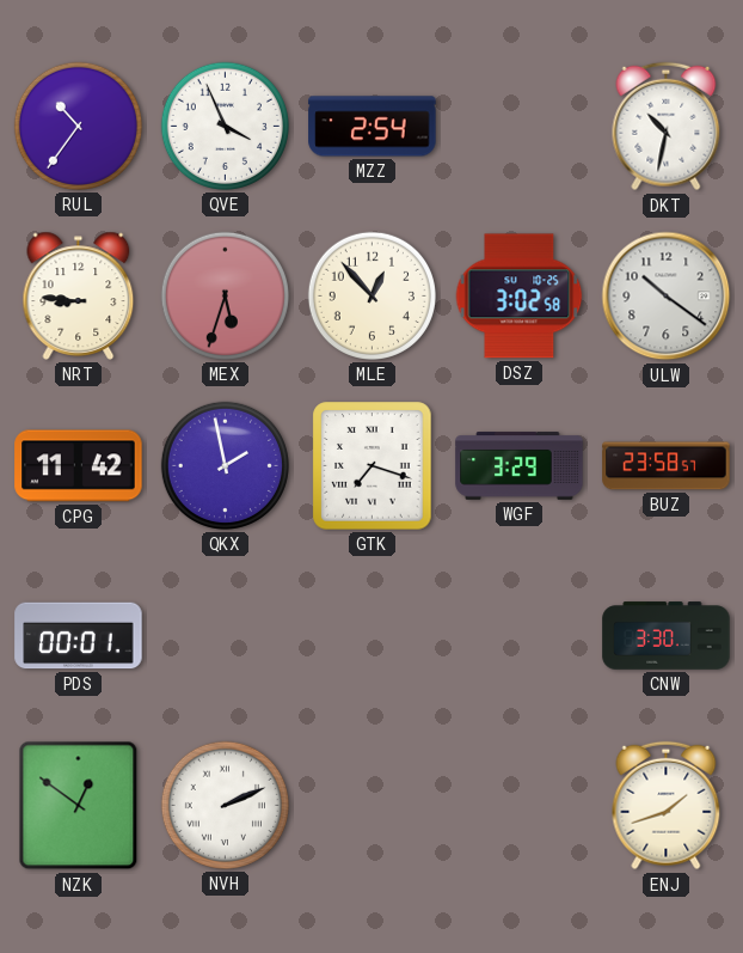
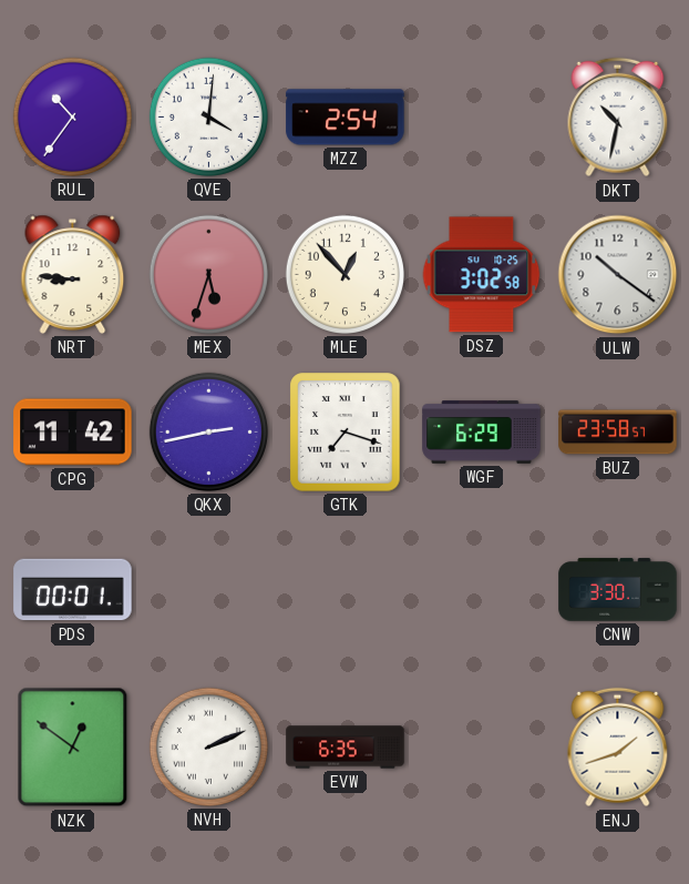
QVE: 3:56 -> 4:01
QKX: 1:58 -> 2:43
WGF: 3:29 -> 6:29
EVW: none -> 6:35
